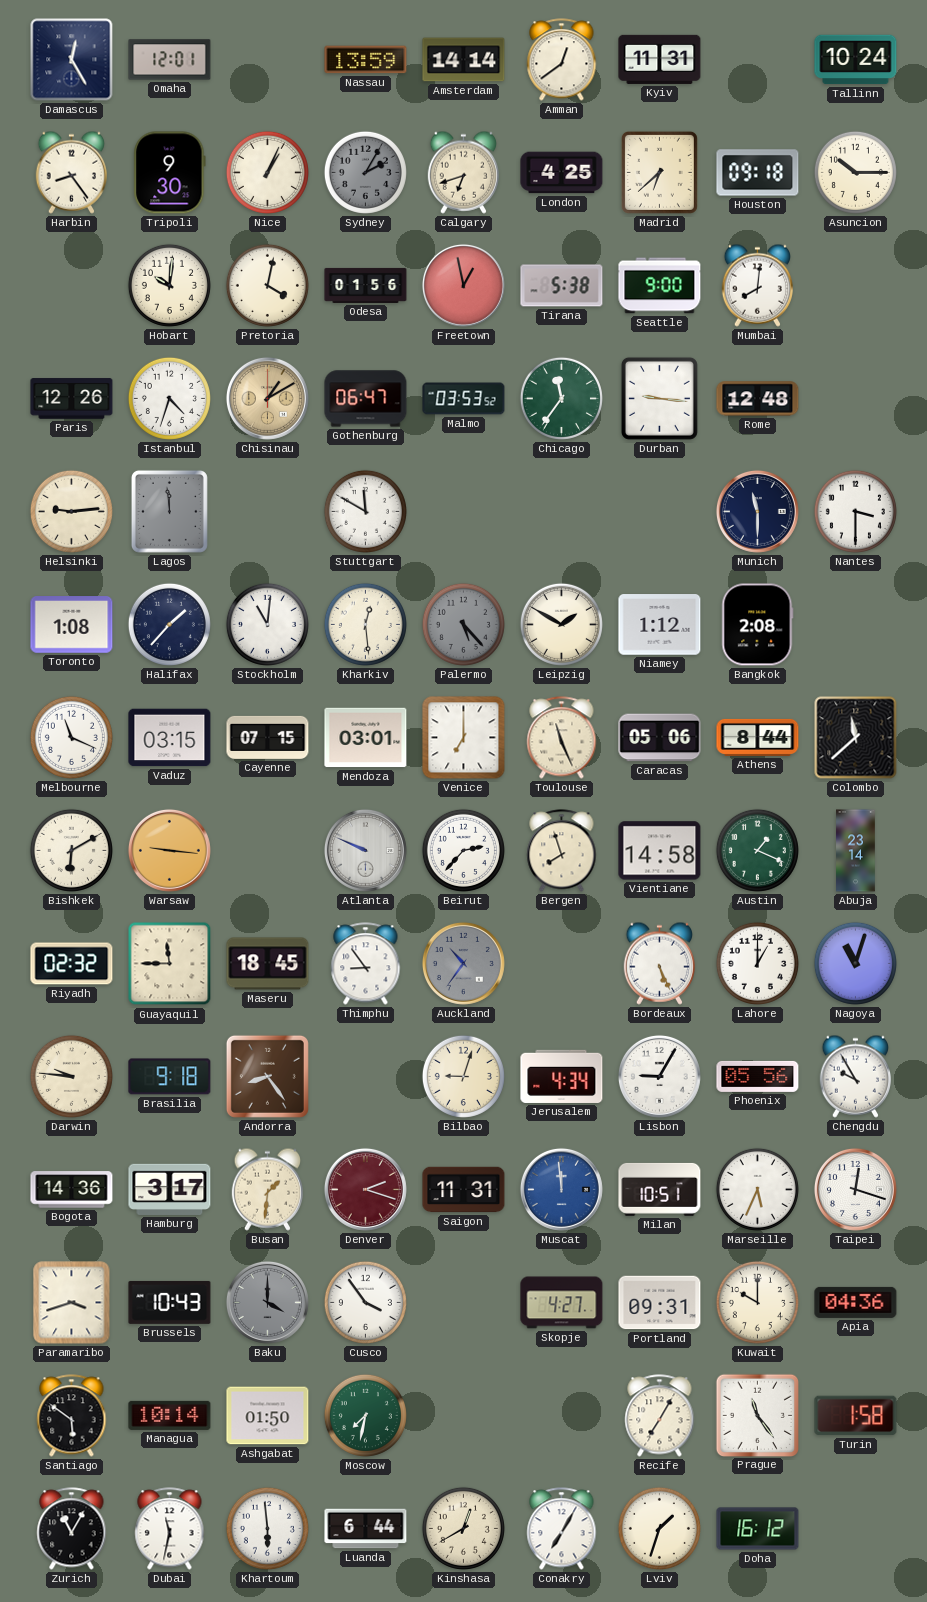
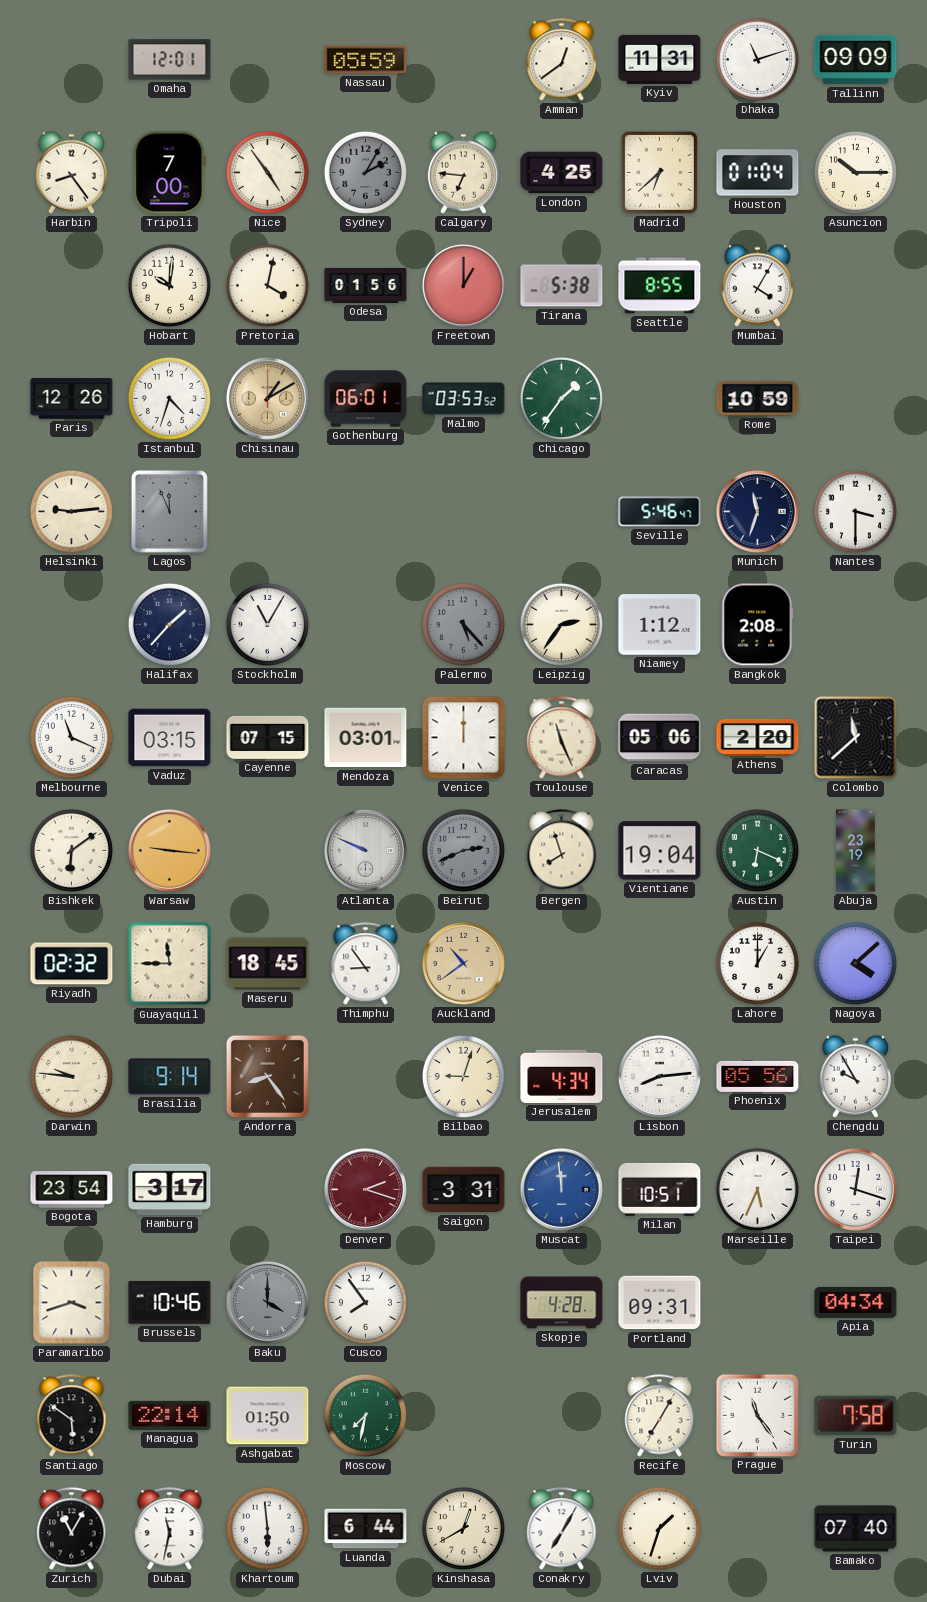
Damascus: 12:25 -> none
Nassau: 13:59 -> 05:59
Amsterdam: 14:14 -> none
Dhaka: none -> 11:12
Tallinn: 10:24 -> 09:09
Tripoli: 9:30 -> 7:00
Nice: 1:04 -> 4:54
Calgary: 6:42 -> 6:46
Houston: 09:18 -> 01:04
Freetown: 12:58 -> 1:00
Seattle: 9:00 -> 8:55
Mumbai: 8:01 -> 4:05
Gothenburg: 06:47 -> 06:01
Chicago: 11:36 -> 1:36
Durban: 9:16 -> none
Rome: 12:48 -> 10:59
Lagos: 11:59 -> 11:56
Stuttgart: 11:50 -> none
Seville: none -> 5:46
Munich: 11:30 -> 11:33
Toronto: 1:08 -> none
Stockholm: 11:01 -> 11:05
Kharkiv: 12:29 -> none
Leipzig: 1:50 -> 2:36
Venice: 7:00 -> 12:00
Athens: 8:44 -> 2:20
Bishkek: 6:10 -> 6:09
Beirut: 2:37 -> 2:41
Beirut dial: white -> grey
Vientiane: 14:58 -> 19:04
Austin: 1:19 -> 6:19
Abuja: 23:14 -> 23:19
Auckland: 10:36 -> 10:39
Auckland dial: grey -> champagne
Bordeaux: 5:26 -> none
Nagoya: 11:03 -> 4:08
Brasilia: 9:18 -> 9:14
Lisbon: 9:05 -> 8:14
Bogota: 14:36 -> 23:54
Busan: 1:31 -> none
Saigon: 11:31 -> 3:31
Brussels: 10:43 -> 10:46
Cusco: 3:54 -> 7:54
Skopje: 4:27 -> 4:28
Kuwait: 10:00 -> none
Apia: 04:36 -> 04:34
Managua: 10:14 -> 22:14
Turin: 1:58 -> 7:58
Doha: 16:12 -> none
Bamako: none -> 07:40
